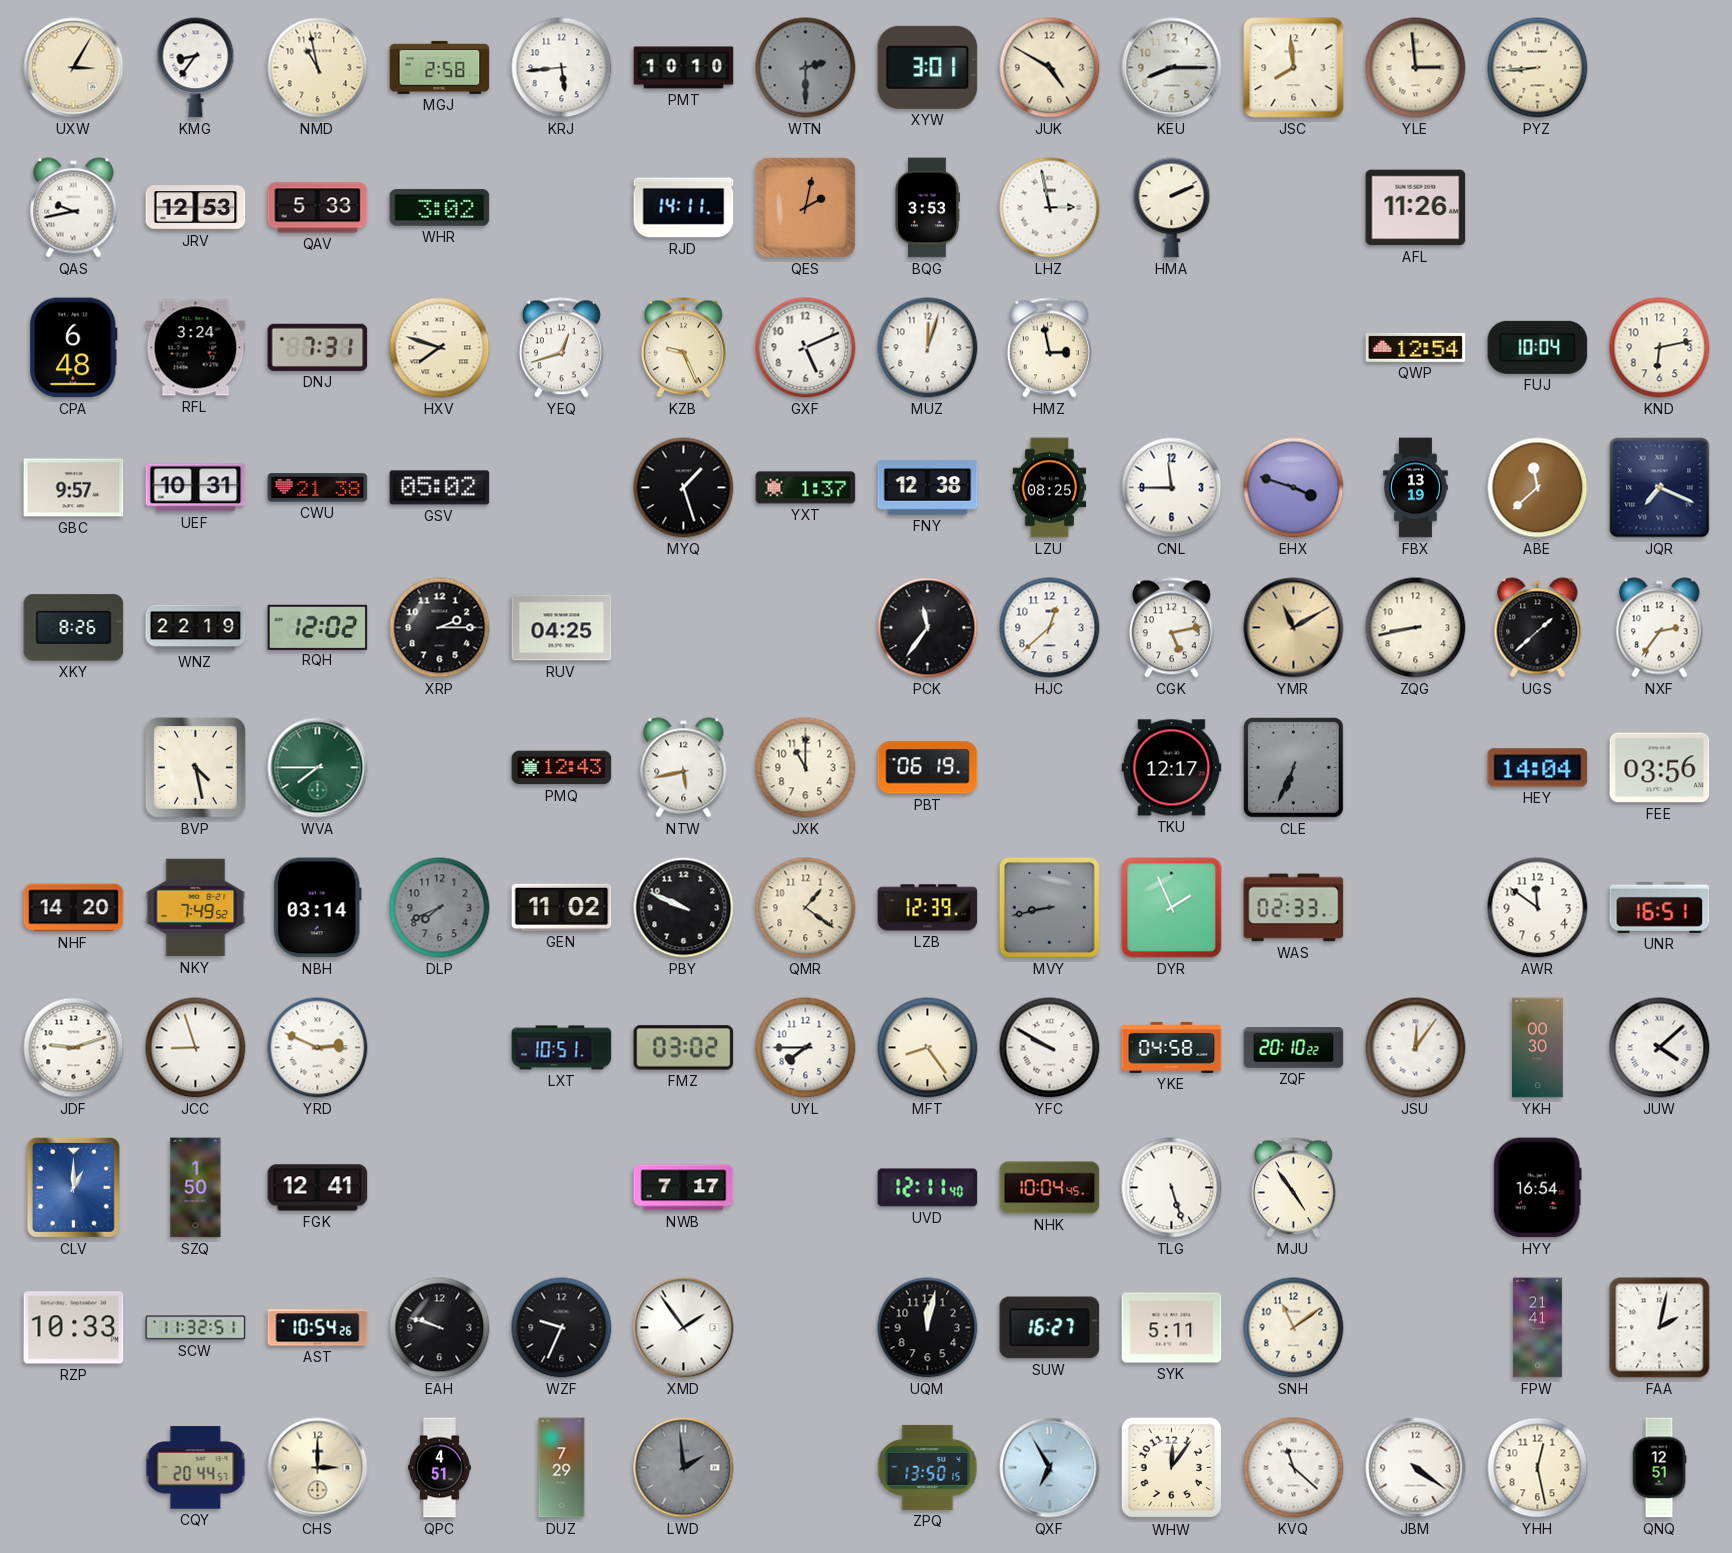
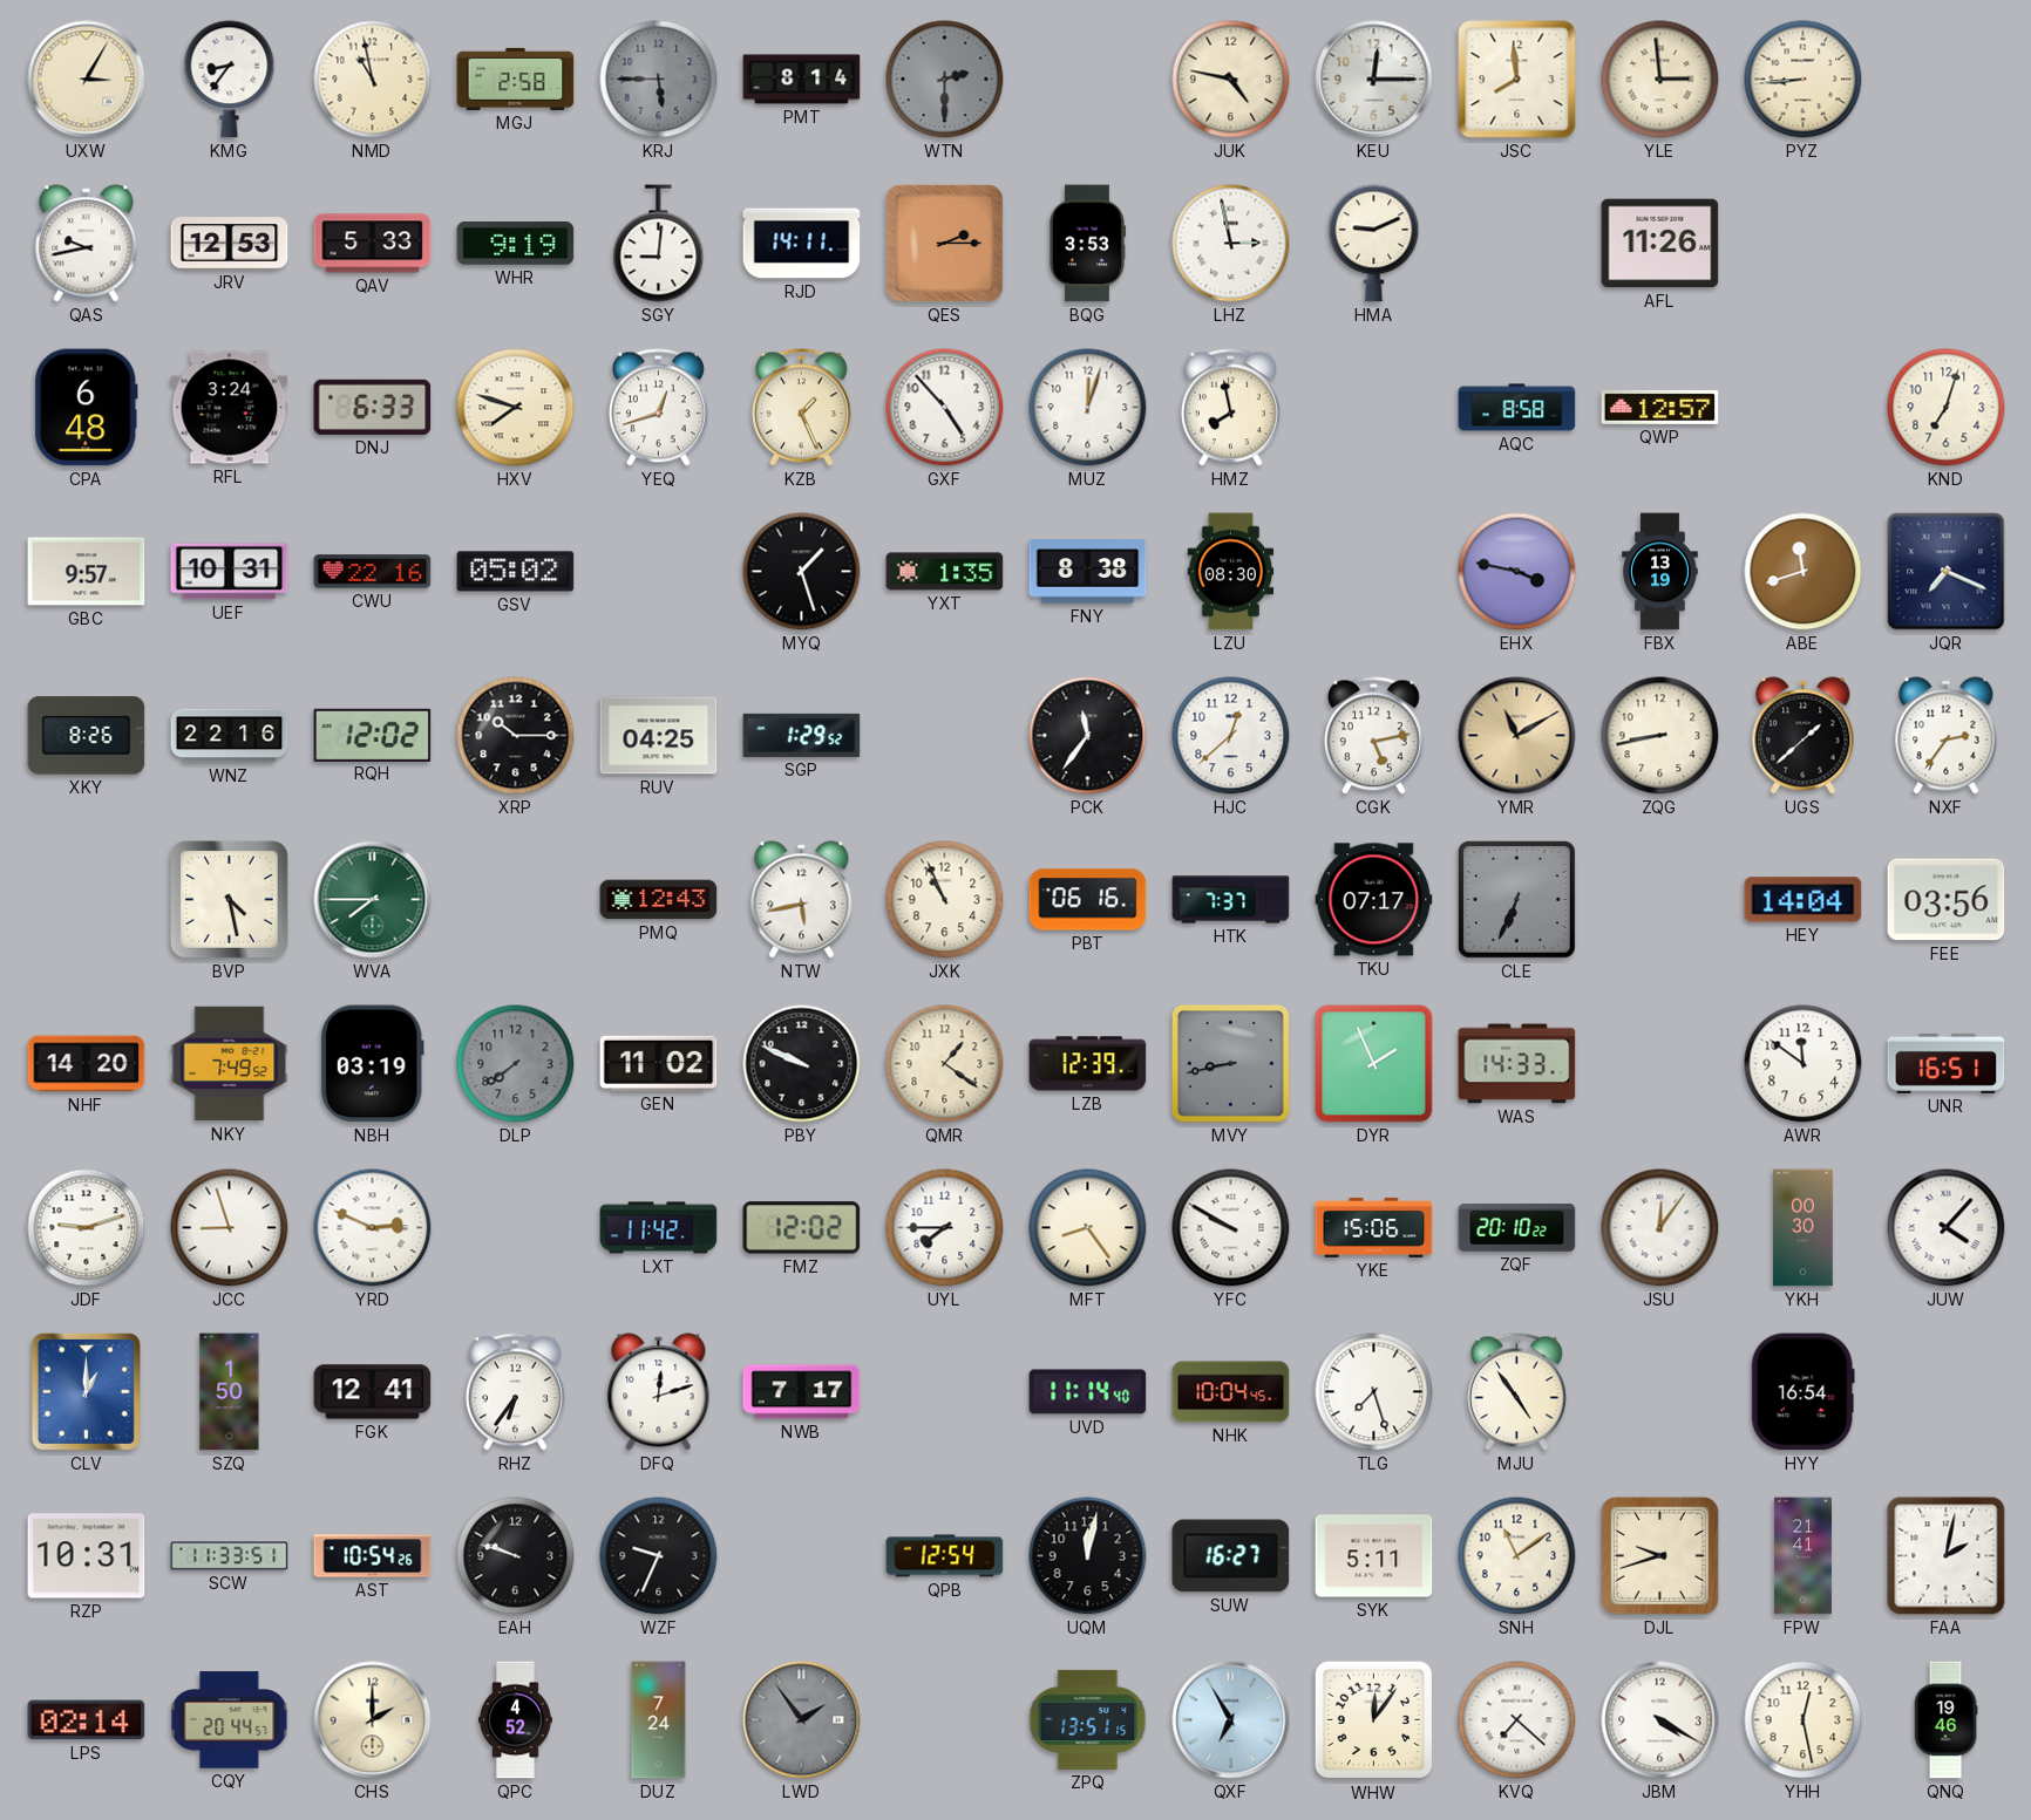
KRJ: 5:44 -> 5:45
KRJ dial: white -> grey
PMT: 10:10 -> 8:14
XYW: 3:01 -> none
JUK: 4:50 -> 4:47
KEU: 8:15 -> 12:15
WHR: 3:02 -> 9:19
SGY: none -> 9:01
QES: 2:02 -> 2:15
HMA: 2:11 -> 9:11
DNJ: 7:31 -> 6:33
KZB: 9:26 -> 1:26
GXF: 5:11 -> 4:53
HMZ: 2:58 -> 7:58
AQC: none -> 8:58
QWP: 12:54 -> 12:57
FUJ: 10:04 -> none
KND: 6:13 -> 7:03
CWU: 21:38 -> 22:16
YXT: 1:37 -> 1:35
FNY: 12:38 -> 8:38
LZU: 08:25 -> 08:30
CNL: 11:45 -> none
EHX: 3:48 -> 3:47
ABE: 11:38 -> 11:42
WNZ: 22:19 -> 22:16
XRP: 2:15 -> 10:15
SGP: none -> 1:29
JXK: 11:00 -> 10:56
PBT: 06:19 -> 06:16
HTK: none -> 7:37
TKU: 12:17 -> 07:17
NBH: 03:14 -> 03:19
DLP: 7:41 -> 7:39
WAS: 02:33 -> 14:33
LXT: 10:51 -> 11:42
FMZ: 03:02 -> 12:02
YKE: 04:58 -> 15:06
JUW: 4:08 -> 4:07
RHZ: none -> 6:36
DFQ: none -> 12:12
UVD: 12:11 -> 11:14
TLG: 5:27 -> 7:27
RZP: 10:33 -> 10:31
SCW: 11:32 -> 11:33
XMD: 1:54 -> none
QPB: none -> 12:54
DJL: none -> 9:42
LPS: none -> 02:14
CHS: 3:00 -> 2:00
QPC: 4:51 -> 4:52
DUZ: 7:29 -> 7:24
LWD: 1:59 -> 1:54
ZPQ: 13:50 -> 13:51
KVQ: 11:22 -> 7:22
JBM: 4:21 -> 4:20
QNQ: 12:51 -> 19:46
